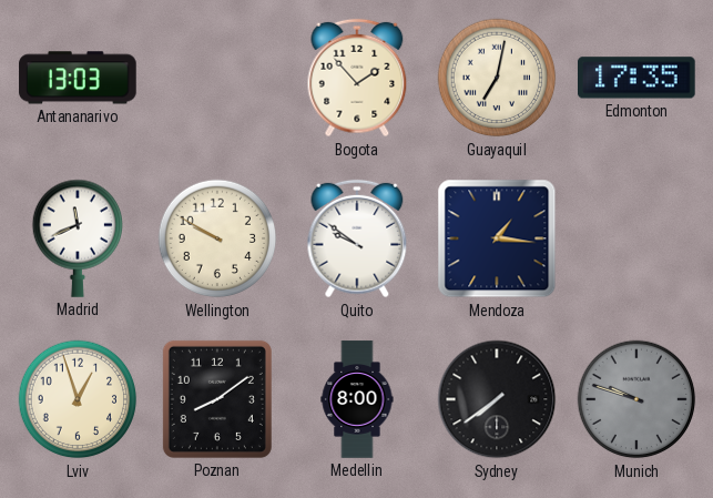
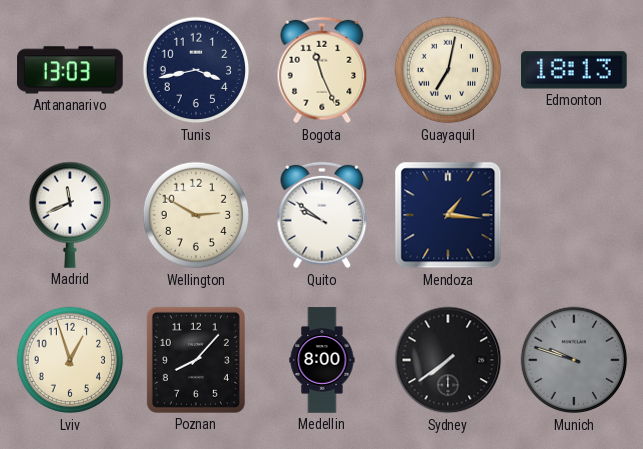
Tunis: none -> 3:43
Bogota: 1:53 -> 11:26
Edmonton: 17:35 -> 18:13
Wellington: 9:50 -> 2:50
Poznan: 8:09 -> 8:07
